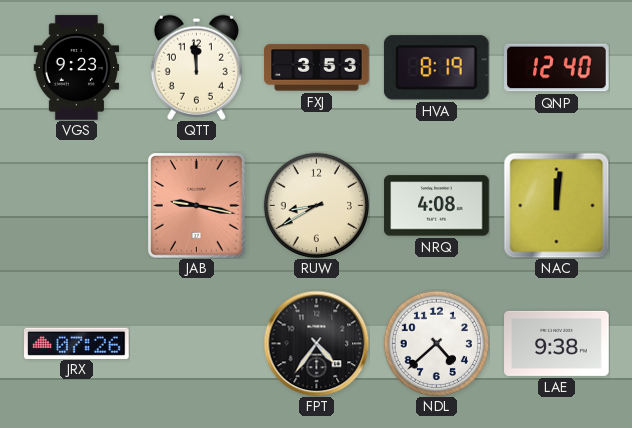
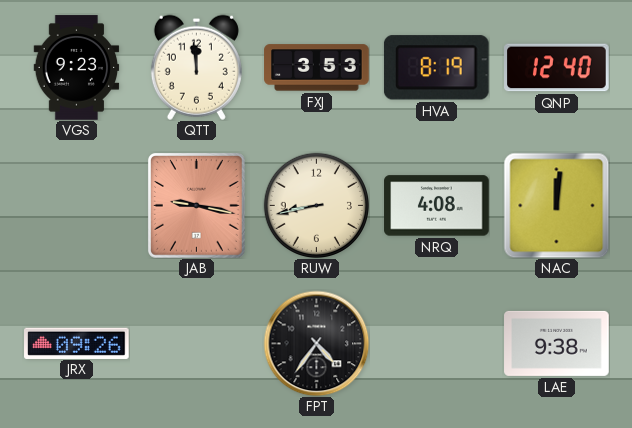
RUW: 8:40 -> 8:43
JRX: 07:26 -> 09:26
NDL: 4:38 -> none
